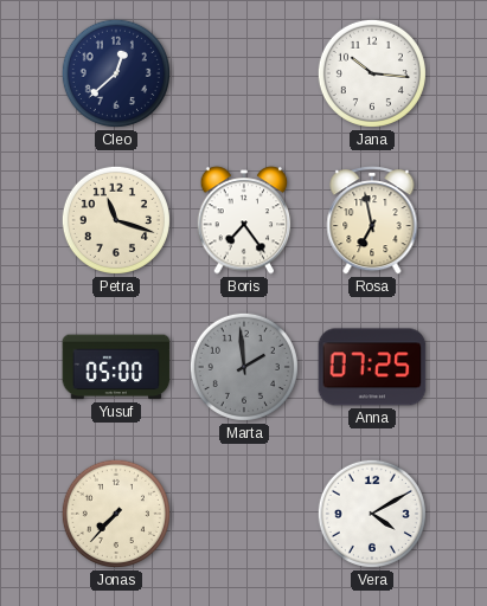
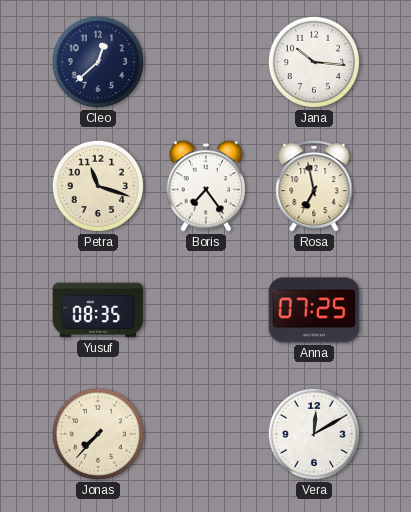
Yusuf: 05:00 -> 08:35
Marta: 1:59 -> none
Vera: 4:10 -> 12:10
